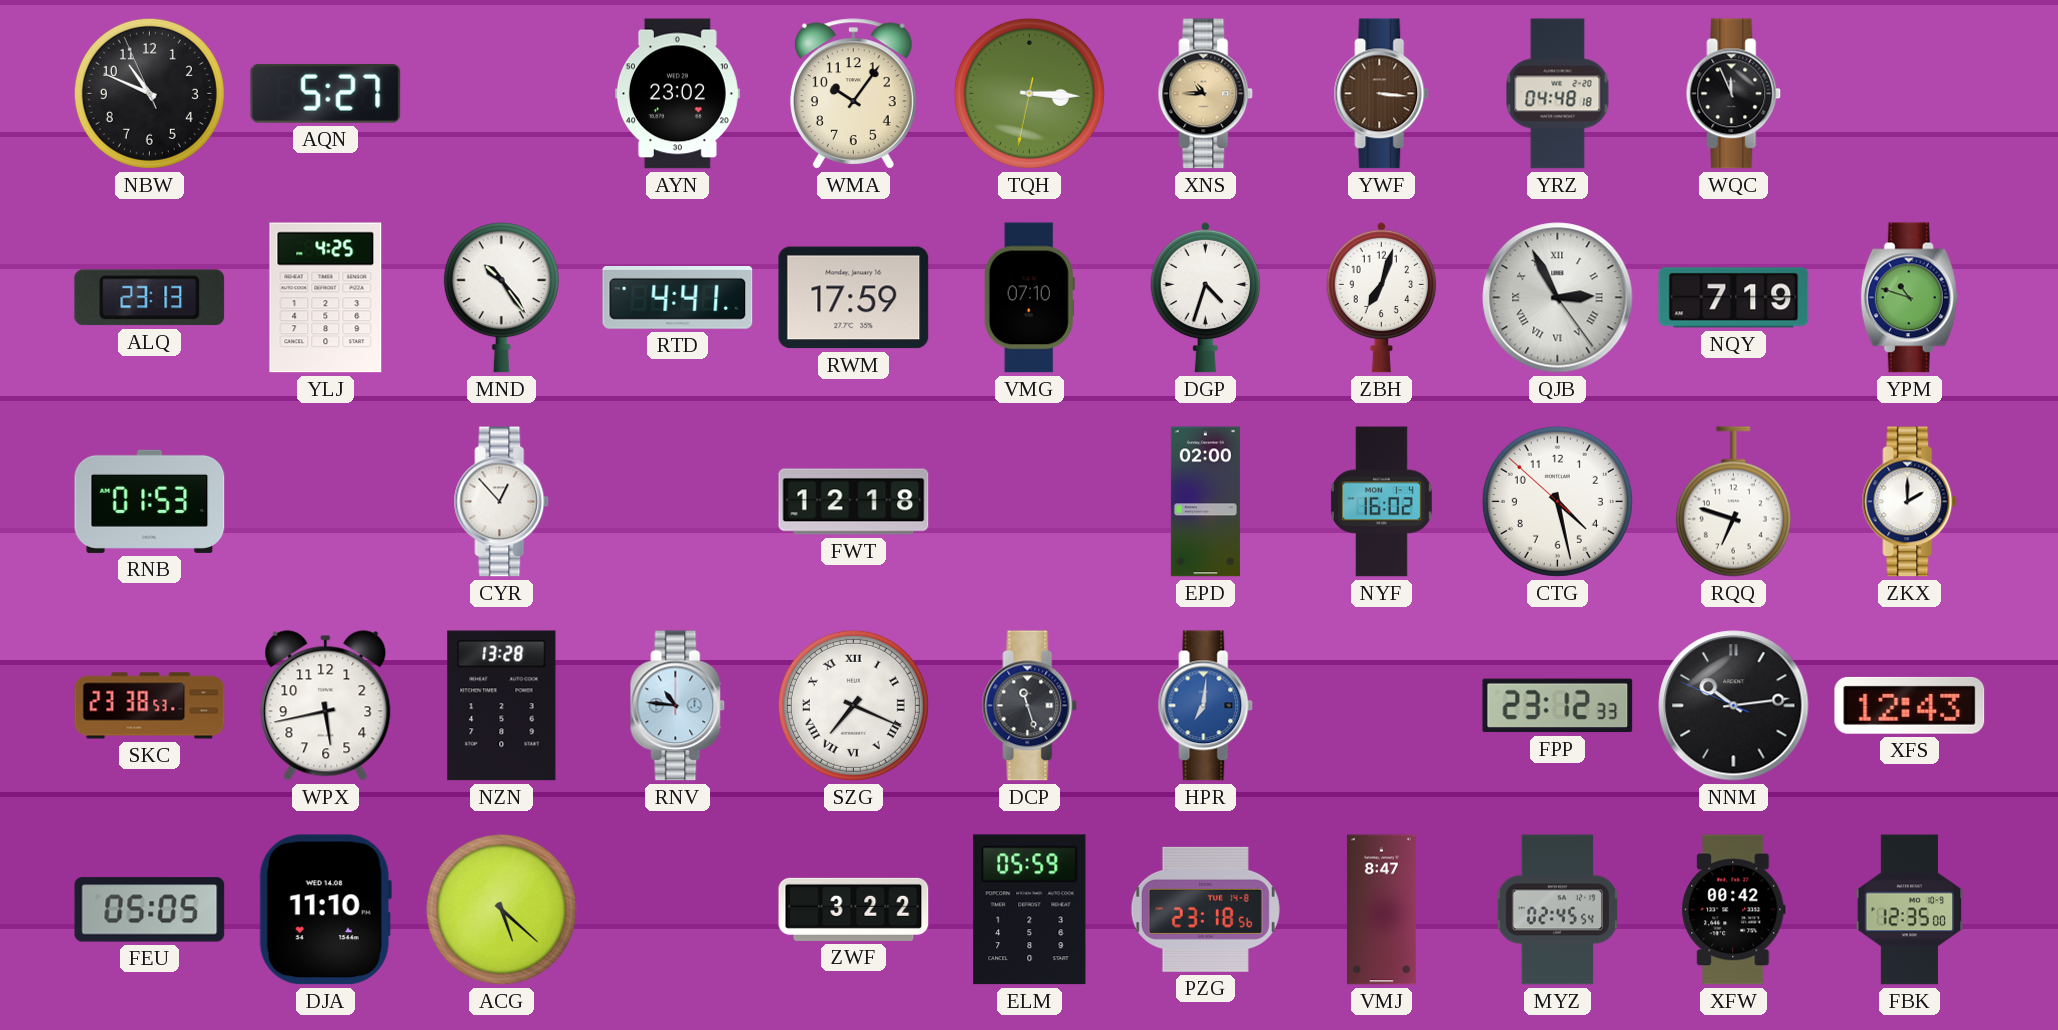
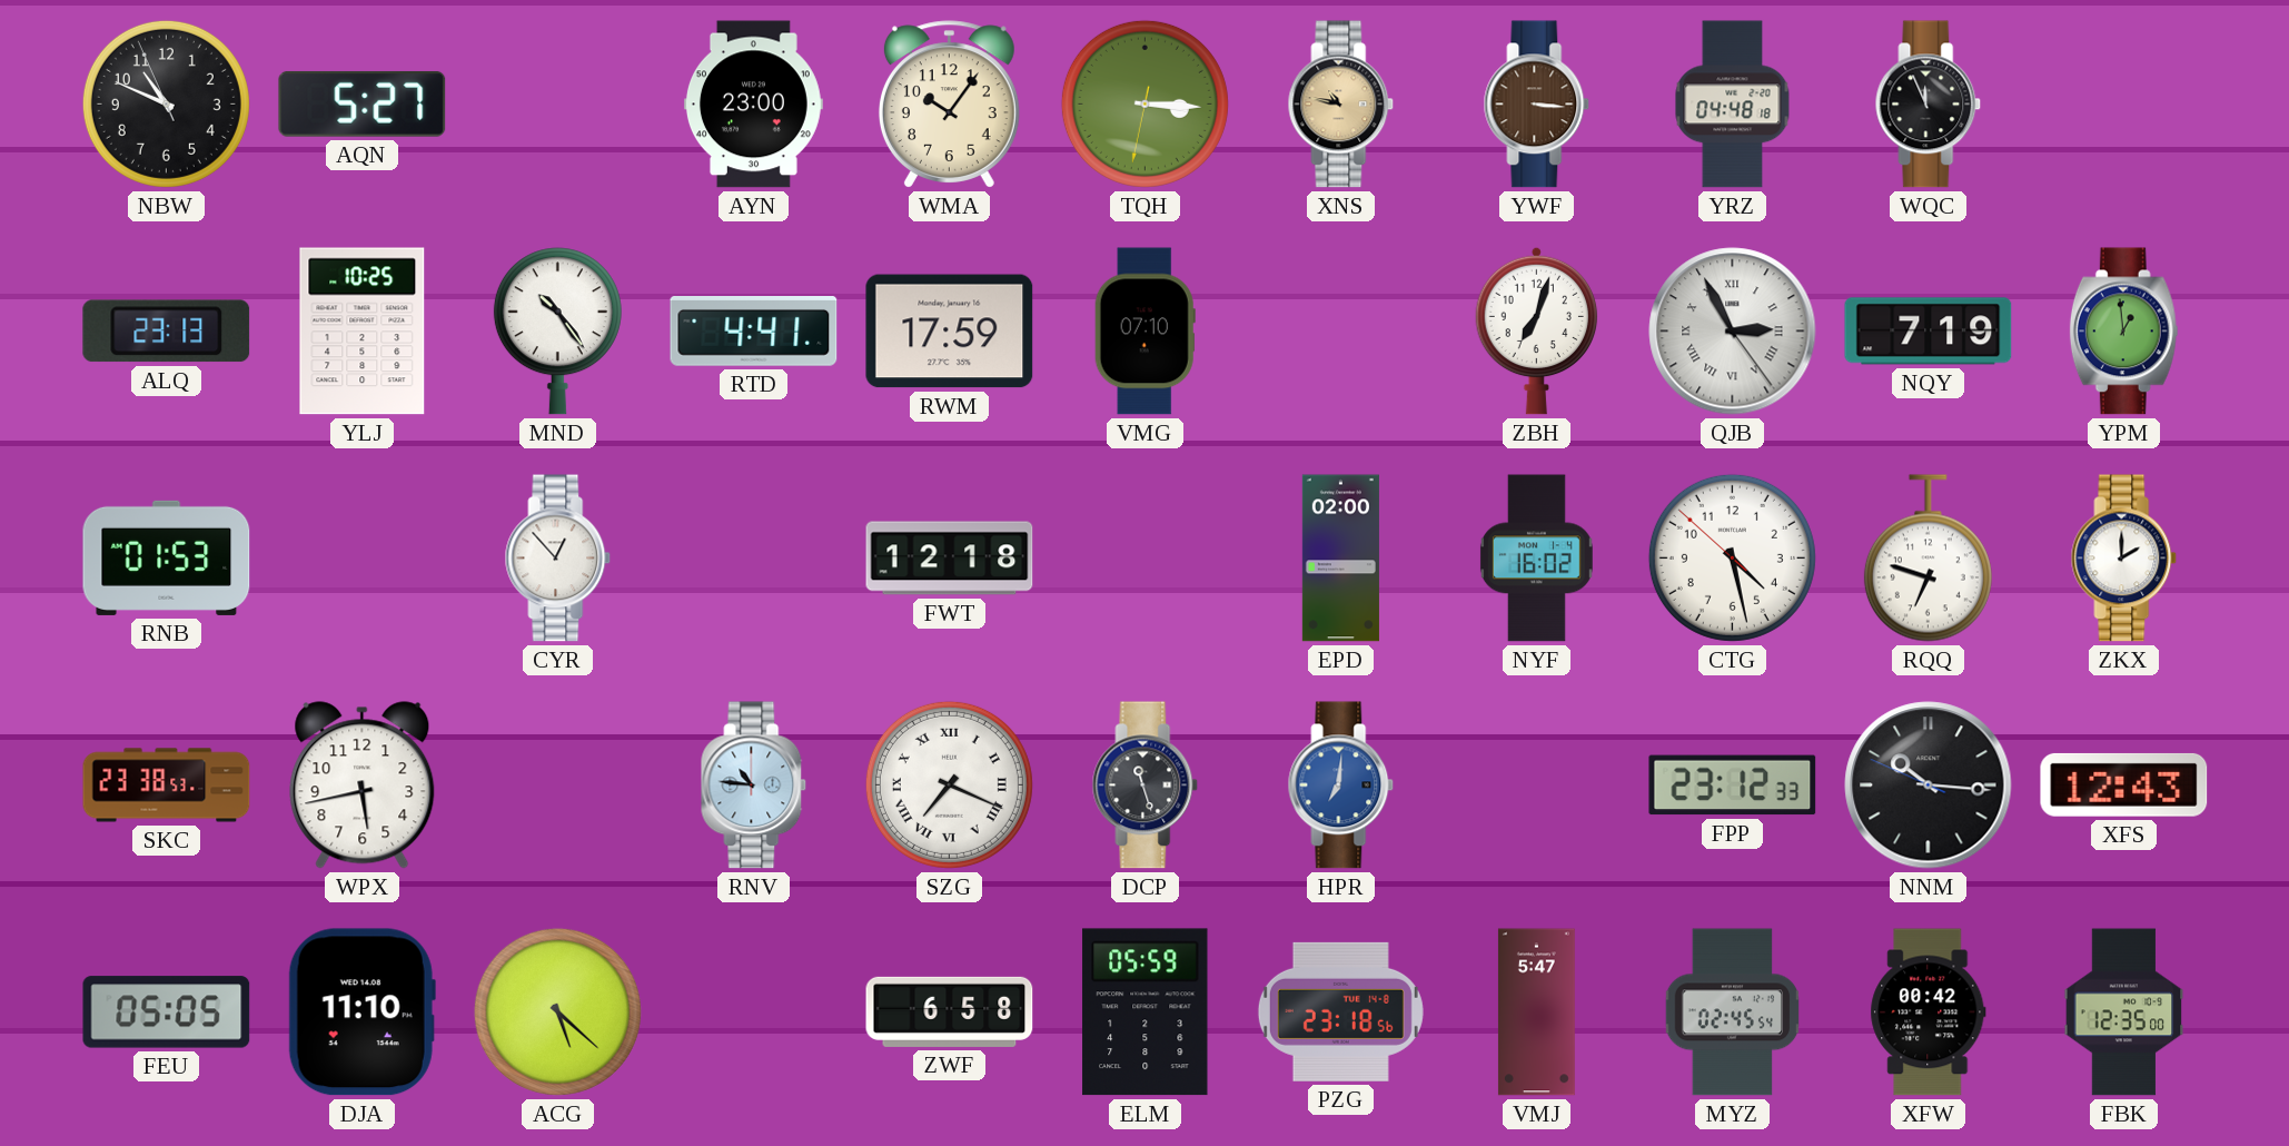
AYN: 23:02 -> 23:00
XNS: 10:45 -> 10:47
YLJ: 4:25 -> 10:25
DGP: 4:33 -> none
YPM: 10:48 -> 12:59
NZN: 13:28 -> none
NNM: 10:13 -> 10:15
ZWF: 3:22 -> 6:58
VMJ: 8:47 -> 5:47
